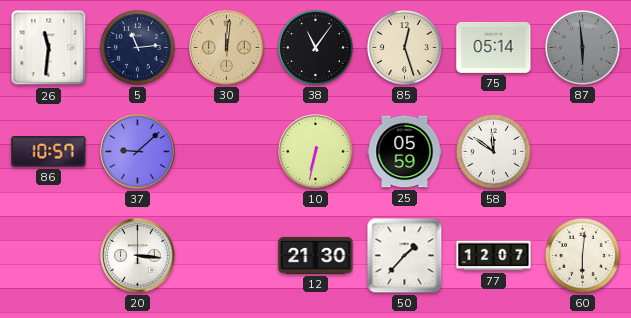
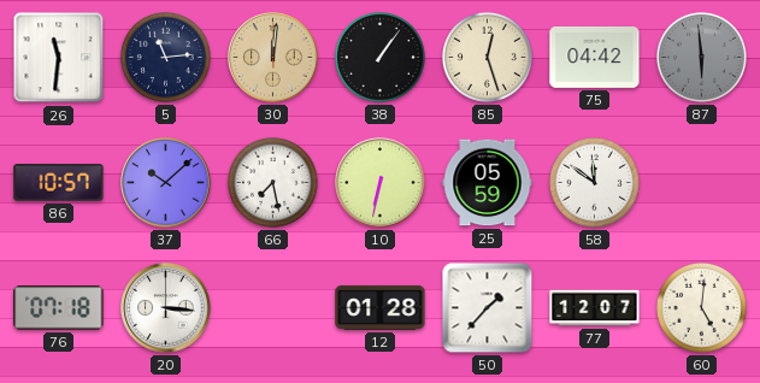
38: 11:06 -> 1:06
75: 05:14 -> 04:42
37: 9:08 -> 10:08
66: none -> 7:28
76: none -> 07:18
12: 21:30 -> 01:28
60: 6:01 -> 5:01
